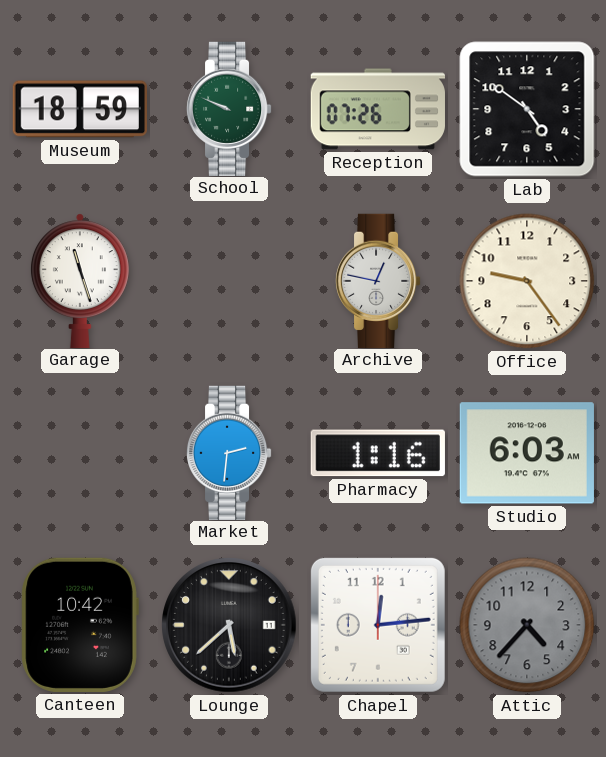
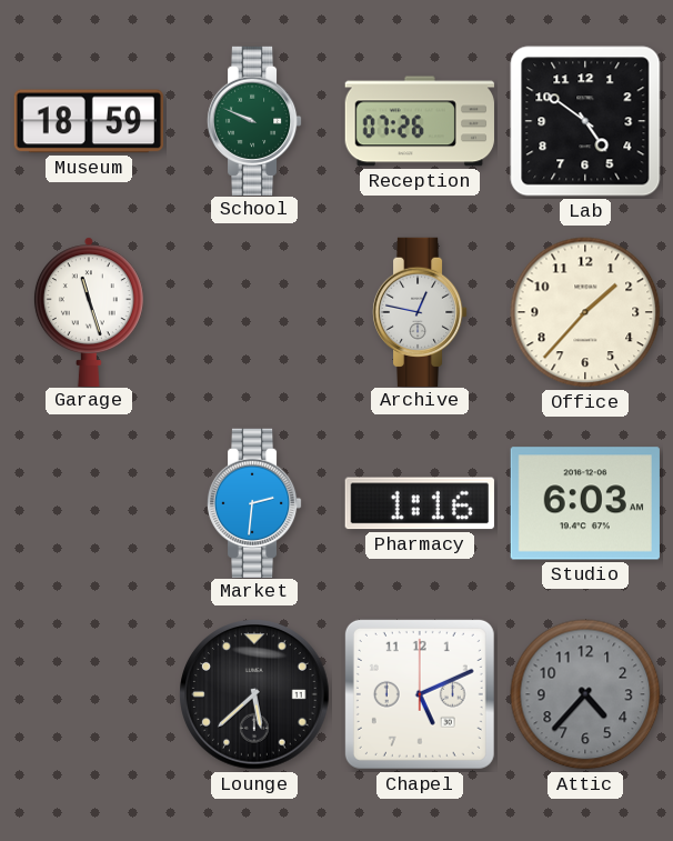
Office: 9:24 -> 1:37
Canteen: 10:42 -> none
Chapel: 12:14 -> 5:11
